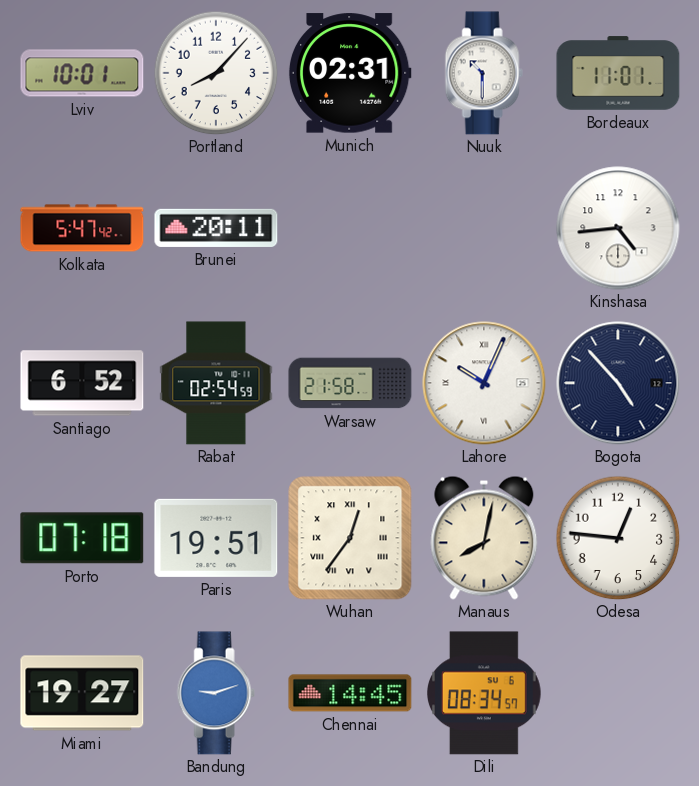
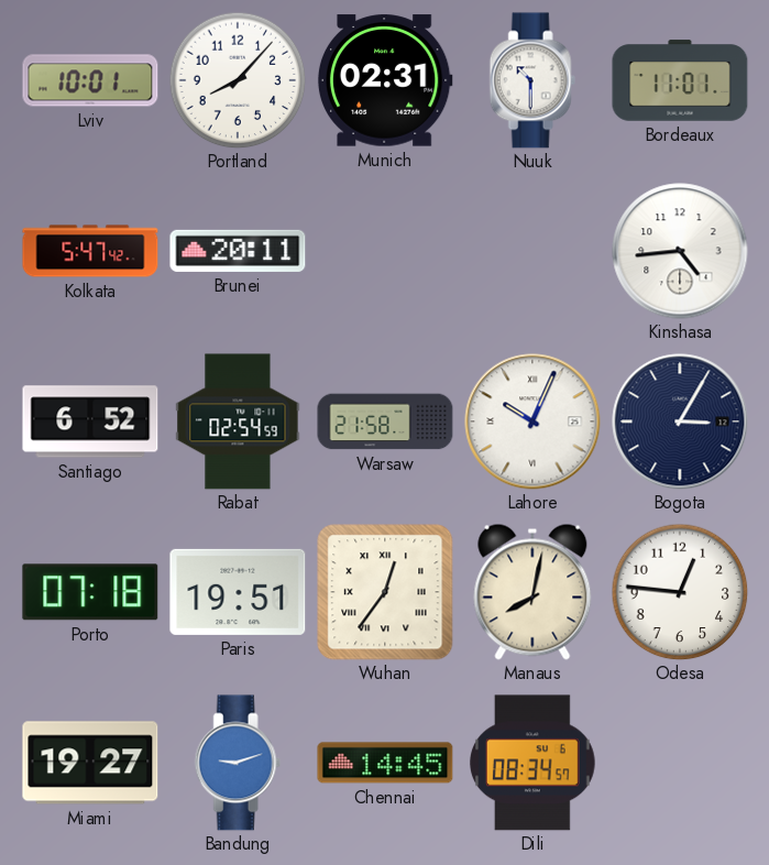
Bogota: 4:53 -> 3:05
